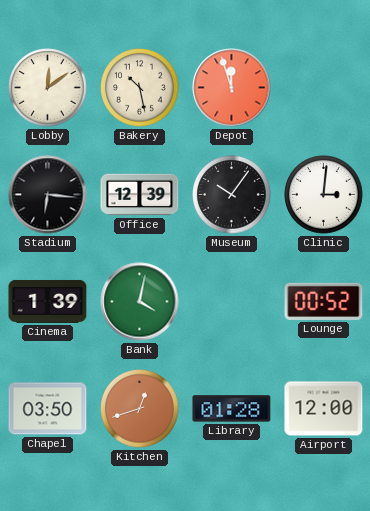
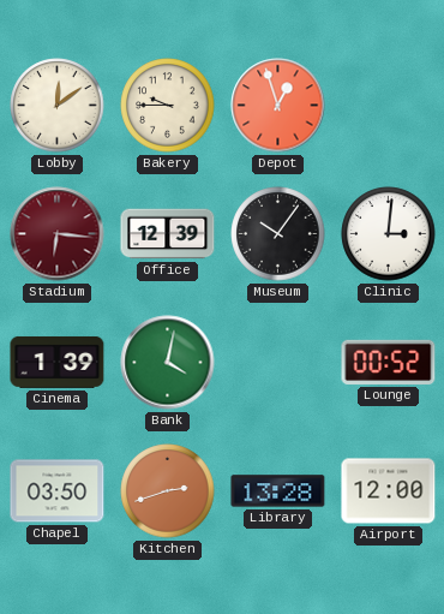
Bakery: 10:28 -> 9:45
Depot: 11:57 -> 12:57
Stadium dial: black -> burgundy
Kitchen: 12:42 -> 2:42
Library: 01:28 -> 13:28
